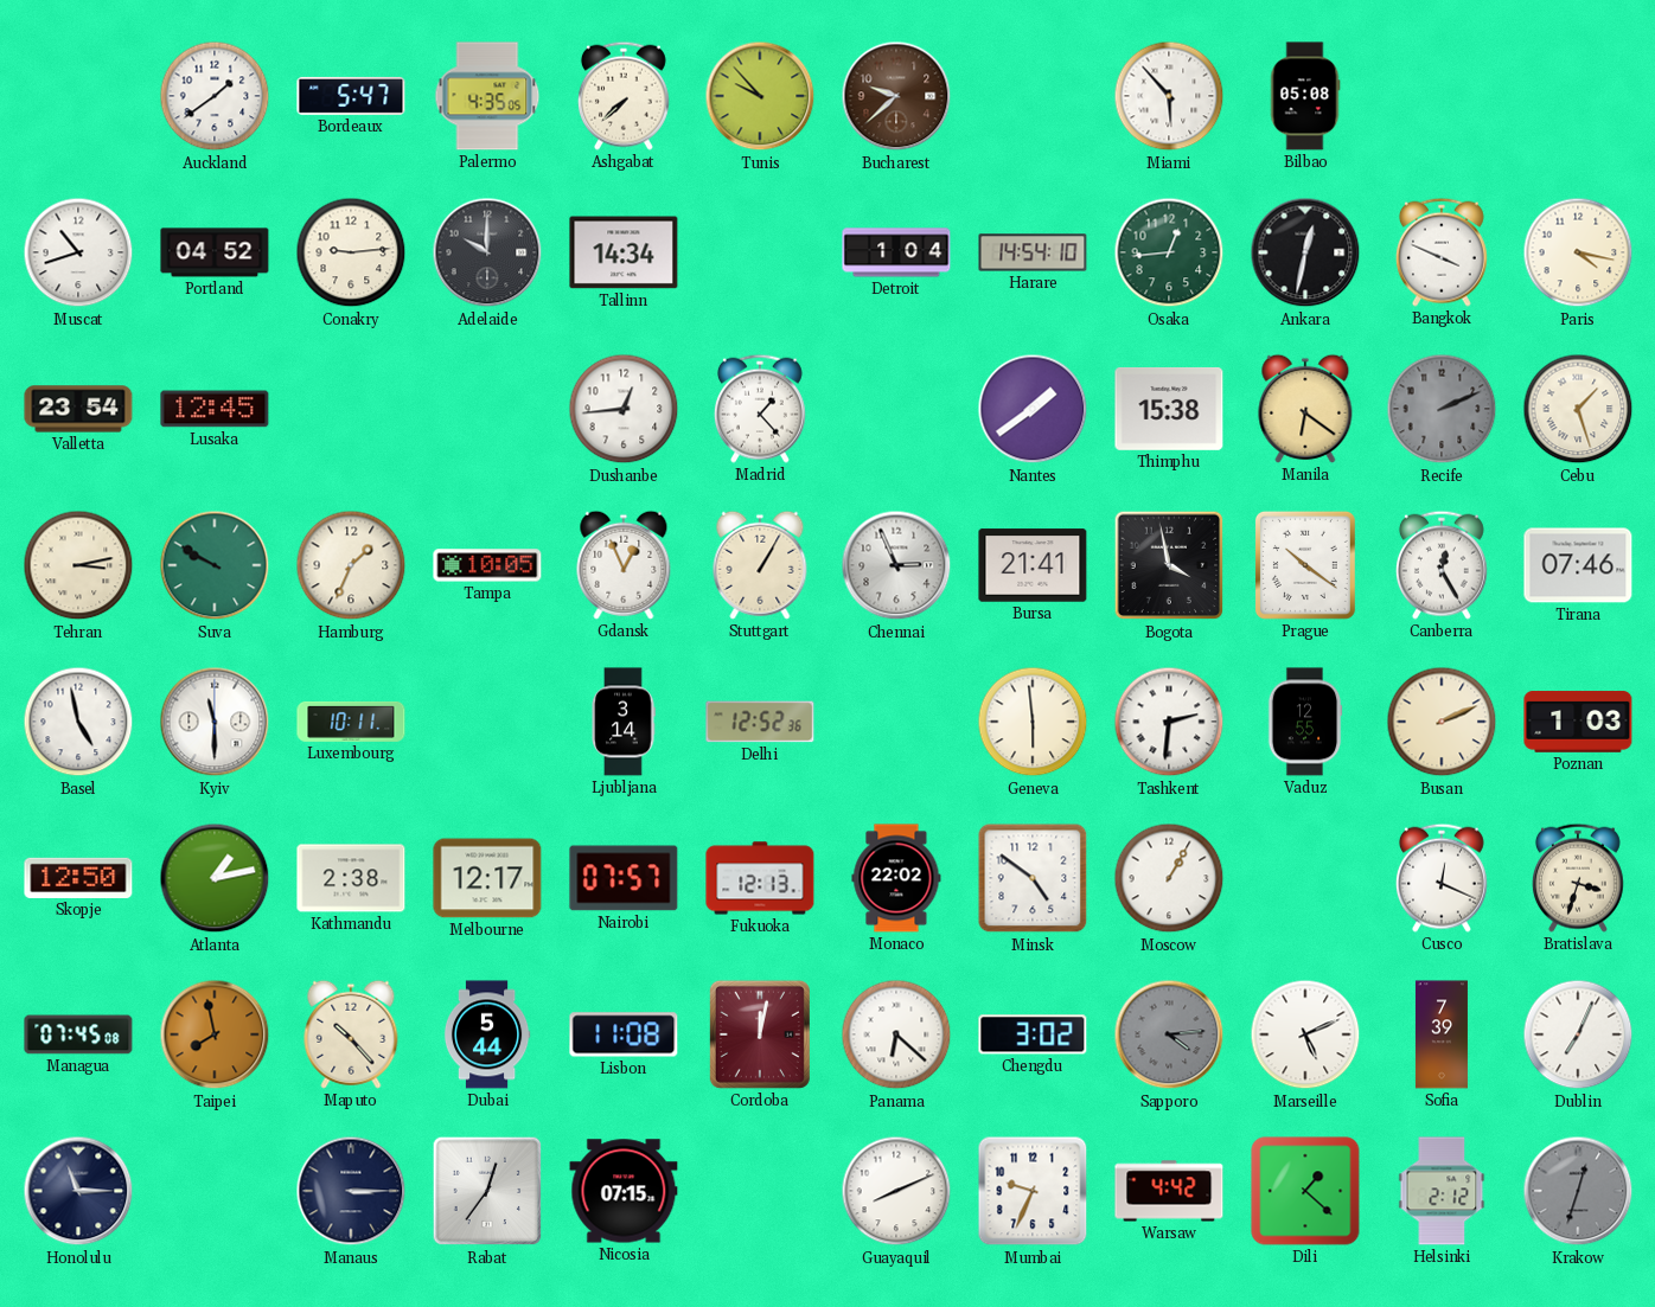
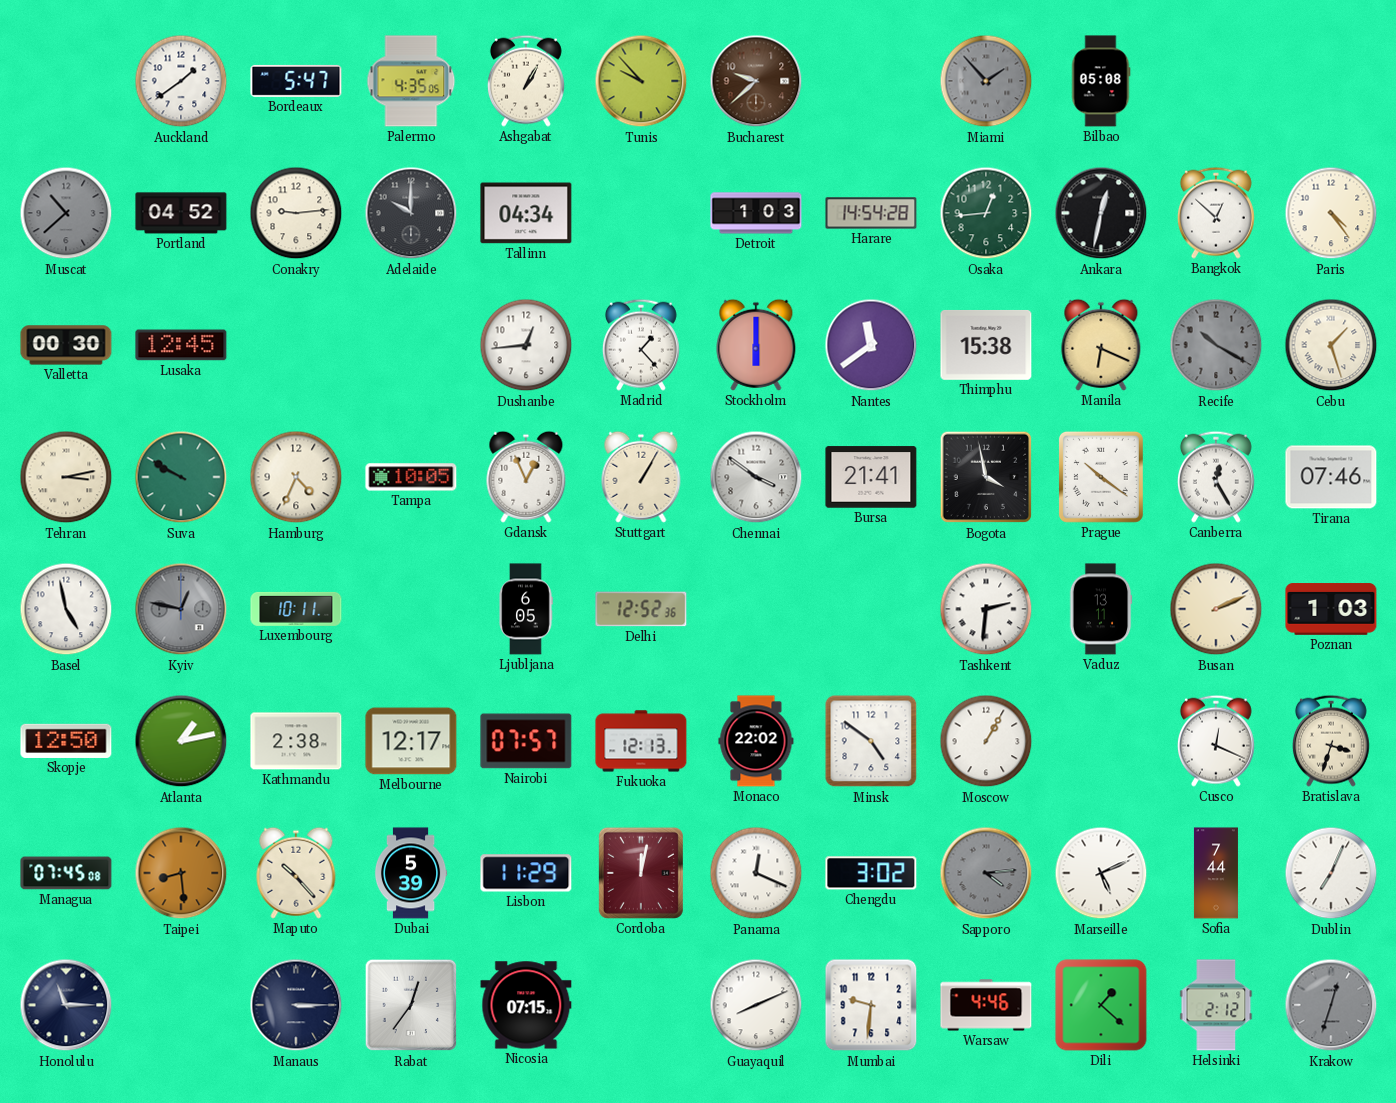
Ashgabat: 7:38 -> 1:05
Miami: 5:53 -> 1:53
Miami dial: white -> grey
Muscat: 10:42 -> 10:38
Muscat dial: white -> grey
Tallinn: 14:34 -> 04:34
Detroit: 1:04 -> 1:03
Harare: 14:54:10 -> 14:54:28
Bangkok: 3:49 -> 12:52
Paris: 4:17 -> 4:24
Valletta: 23:54 -> 00:30
Stockholm: none -> 6:00
Nantes: 1:39 -> 11:39
Manila: 6:21 -> 6:19
Recife: 2:11 -> 10:20
Hamburg: 1:34 -> 4:34
Chennai: 2:56 -> 3:51
Kyiv: 11:30 -> 12:47
Kyiv dial: white -> grey
Ljubljana: 3:14 -> 6:05
Geneva: 5:59 -> none
Vaduz: 12:55 -> 13:11
Taipei: 7:58 -> 8:29
Dubai: 5:44 -> 5:39
Lisbon: 11:08 -> 11:29
Panama: 6:22 -> 12:19
Sofia: 7:39 -> 7:44
Mumbai: 9:34 -> 9:31
Warsaw: 4:42 -> 4:46
